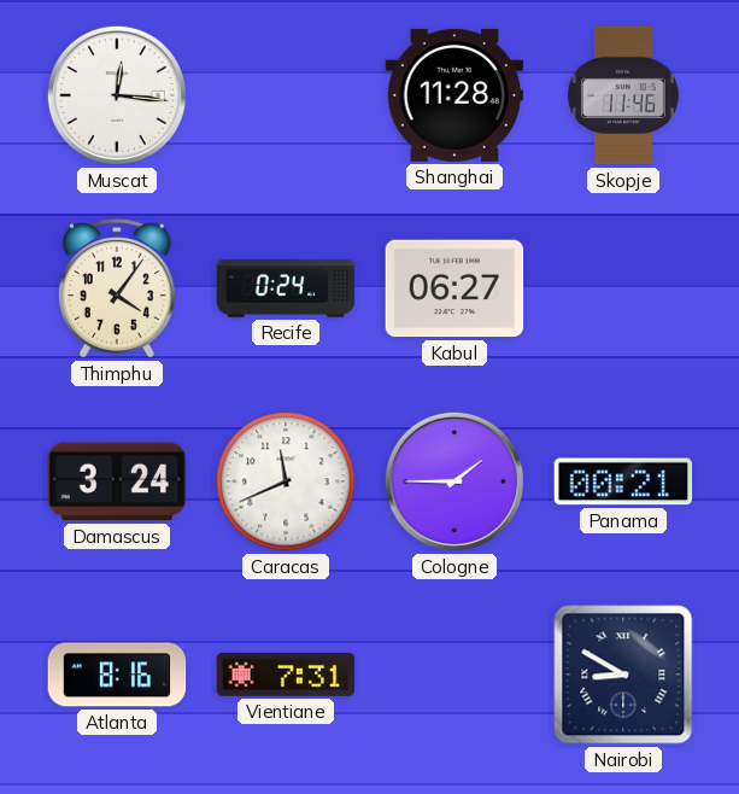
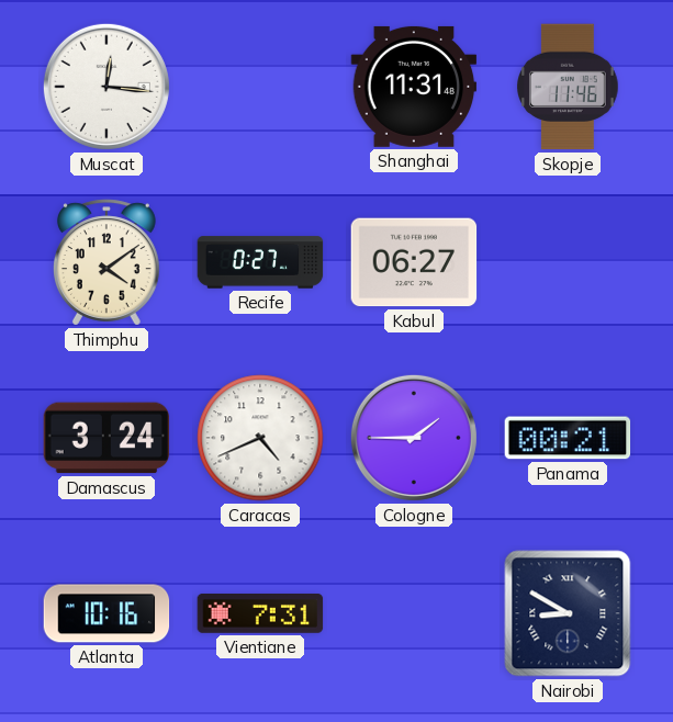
Shanghai: 11:28 -> 11:31
Thimphu: 4:06 -> 4:09
Recife: 0:24 -> 0:27
Caracas: 11:41 -> 4:41
Atlanta: 8:16 -> 10:16
